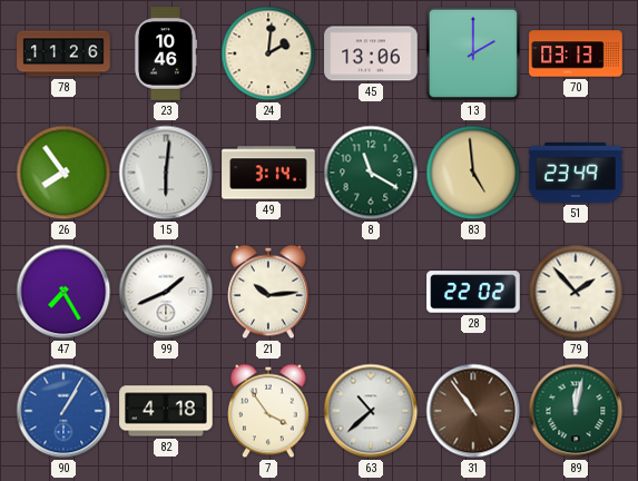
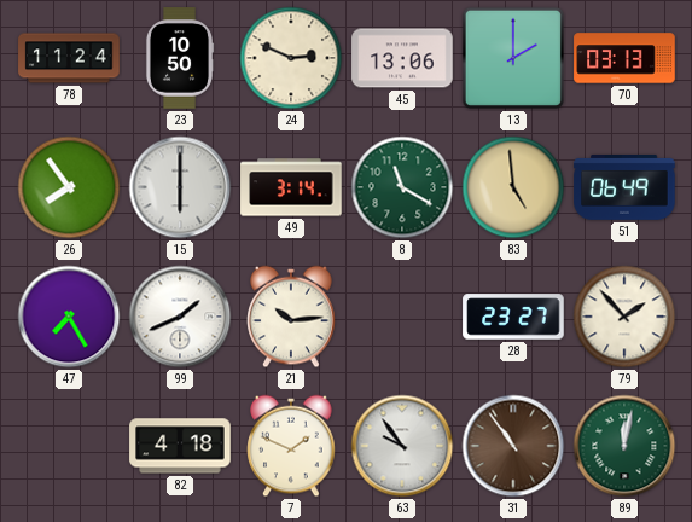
78: 11:26 -> 11:24
23: 10:46 -> 10:50
24: 2:01 -> 2:49
15: 6:01 -> 6:00
51: 23:49 -> 06:49
28: 22:02 -> 23:27
90: 1:05 -> none
7: 3:54 -> 1:49
63: 10:38 -> 9:54
